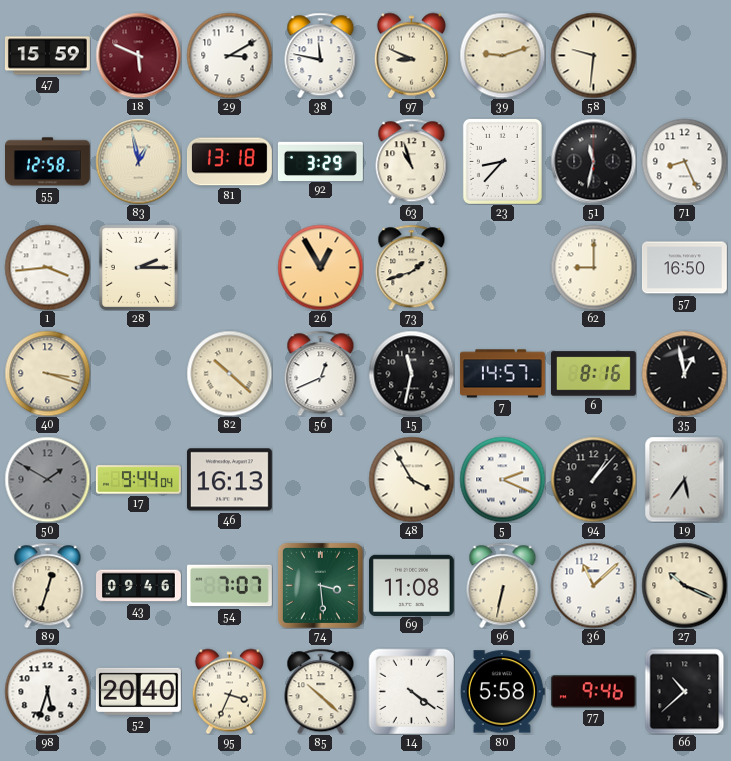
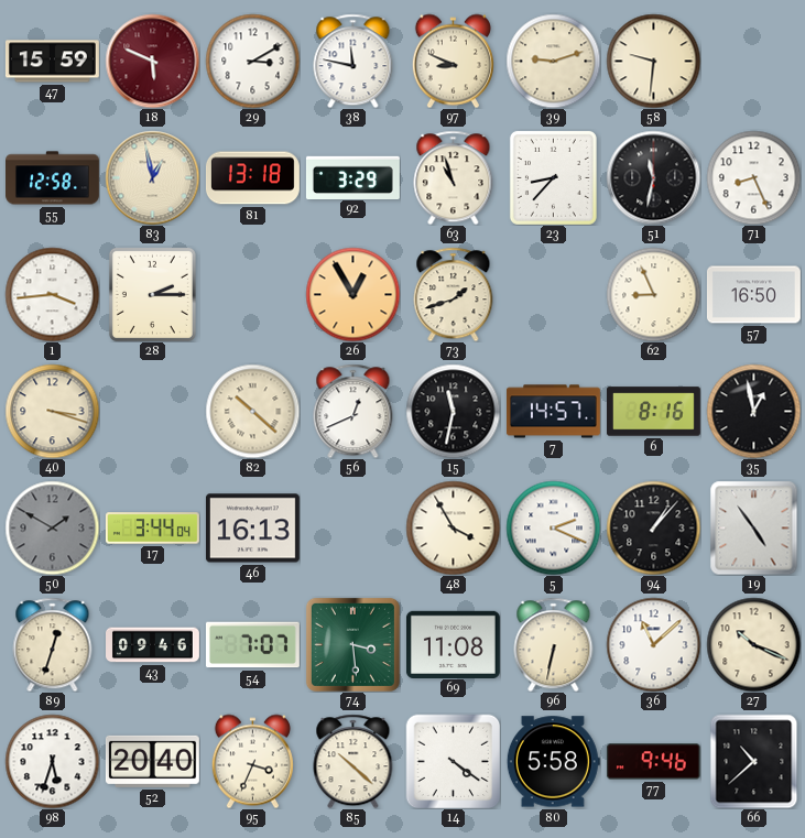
62: 9:00 -> 8:56
17: 9:44 -> 3:44
19: 5:36 -> 4:54
